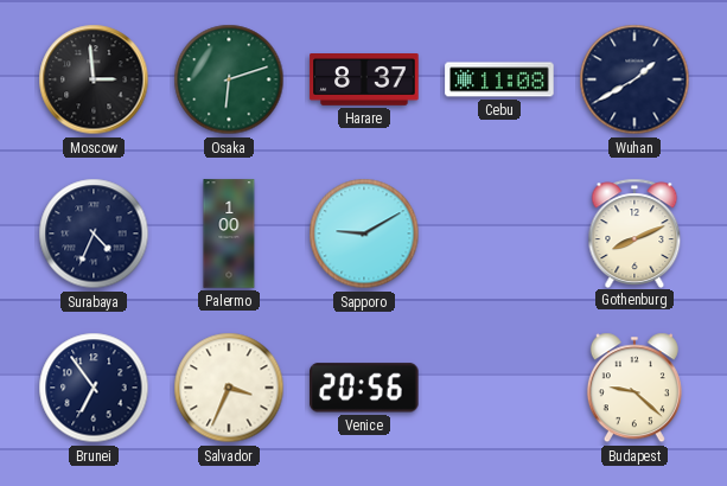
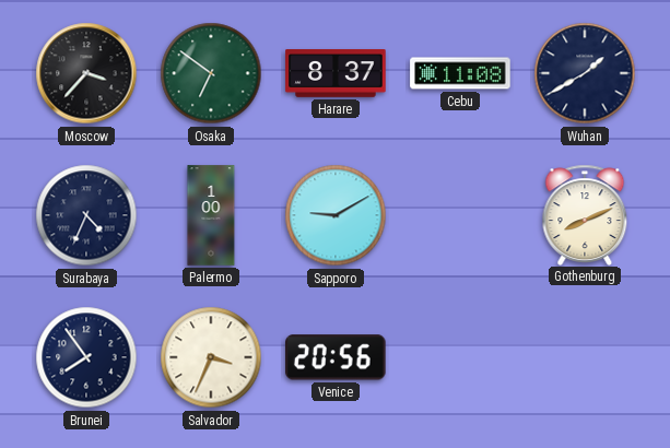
Moscow: 2:59 -> 3:37
Osaka: 6:12 -> 6:51
Brunei: 6:54 -> 7:54
Budapest: 9:22 -> none
